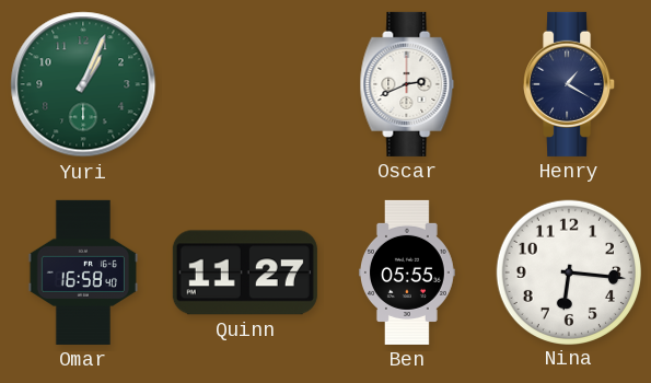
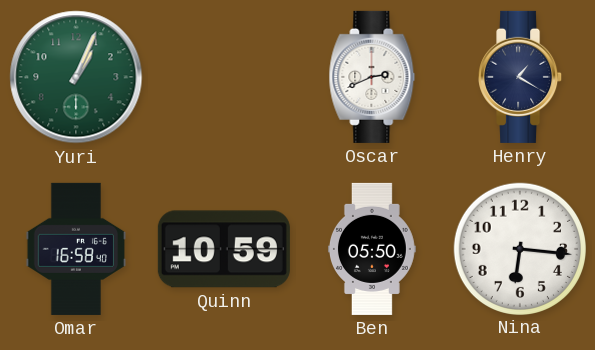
Quinn: 11:27 -> 10:59
Ben: 05:55 -> 05:50
